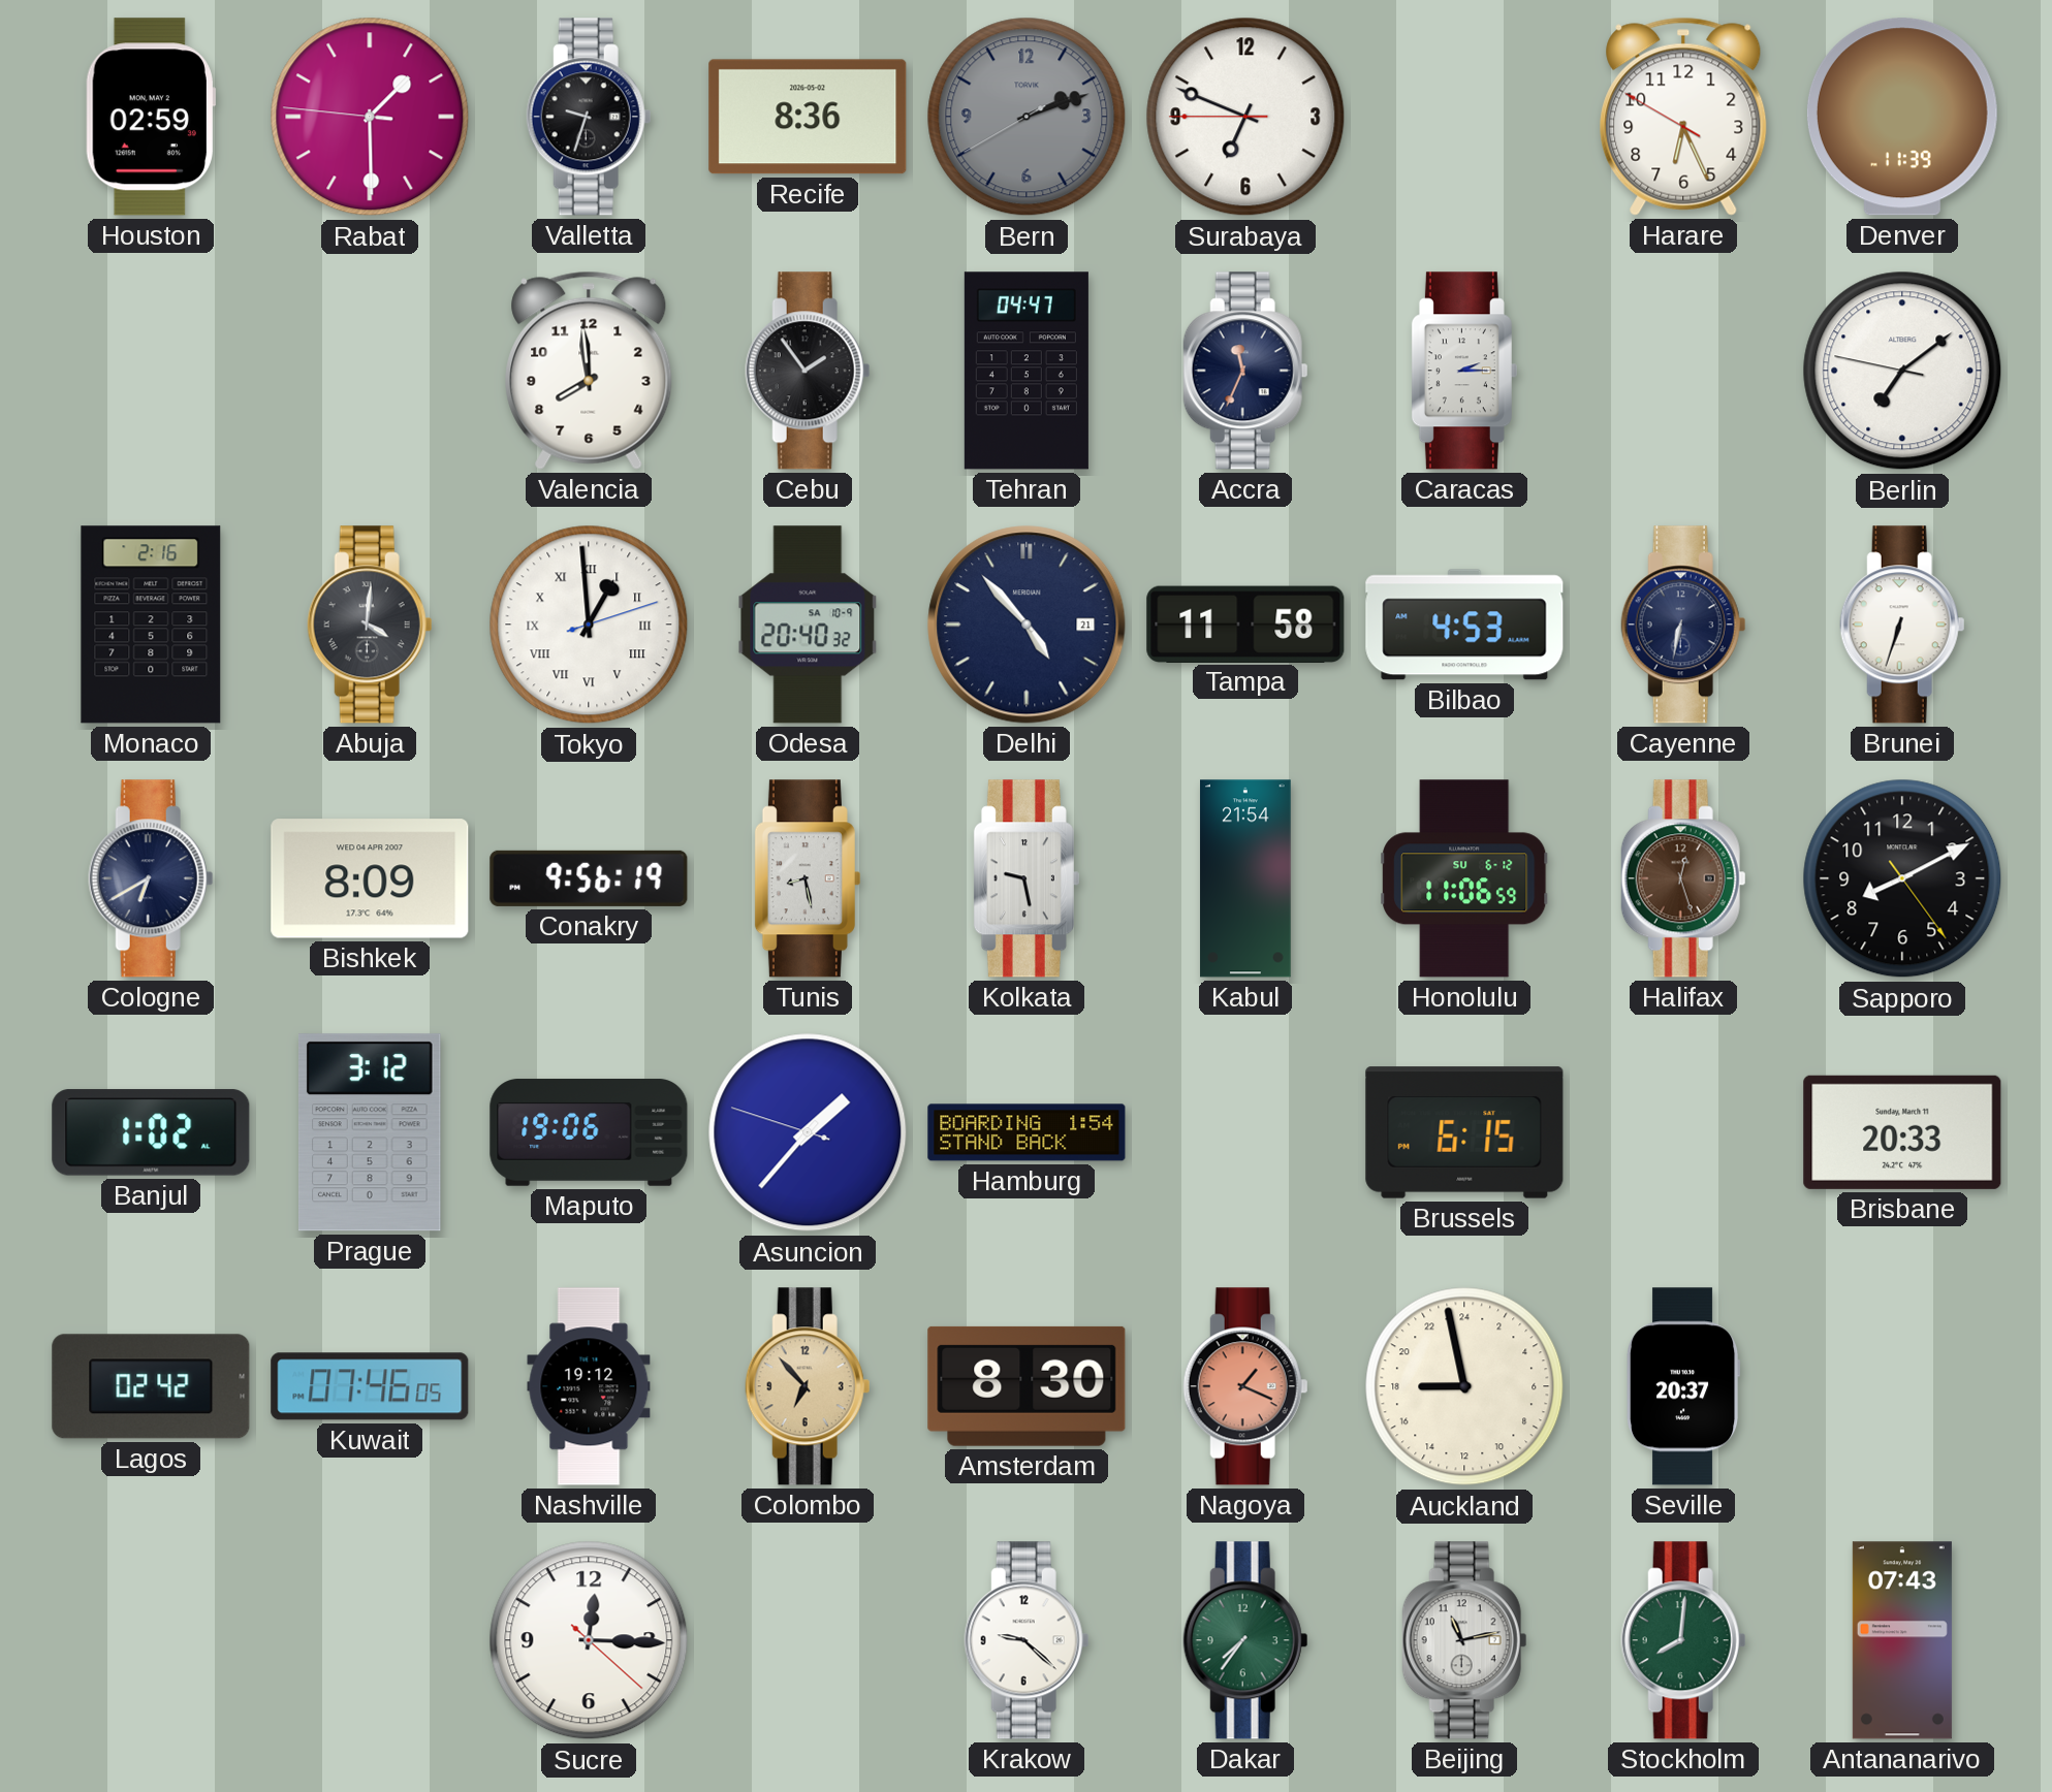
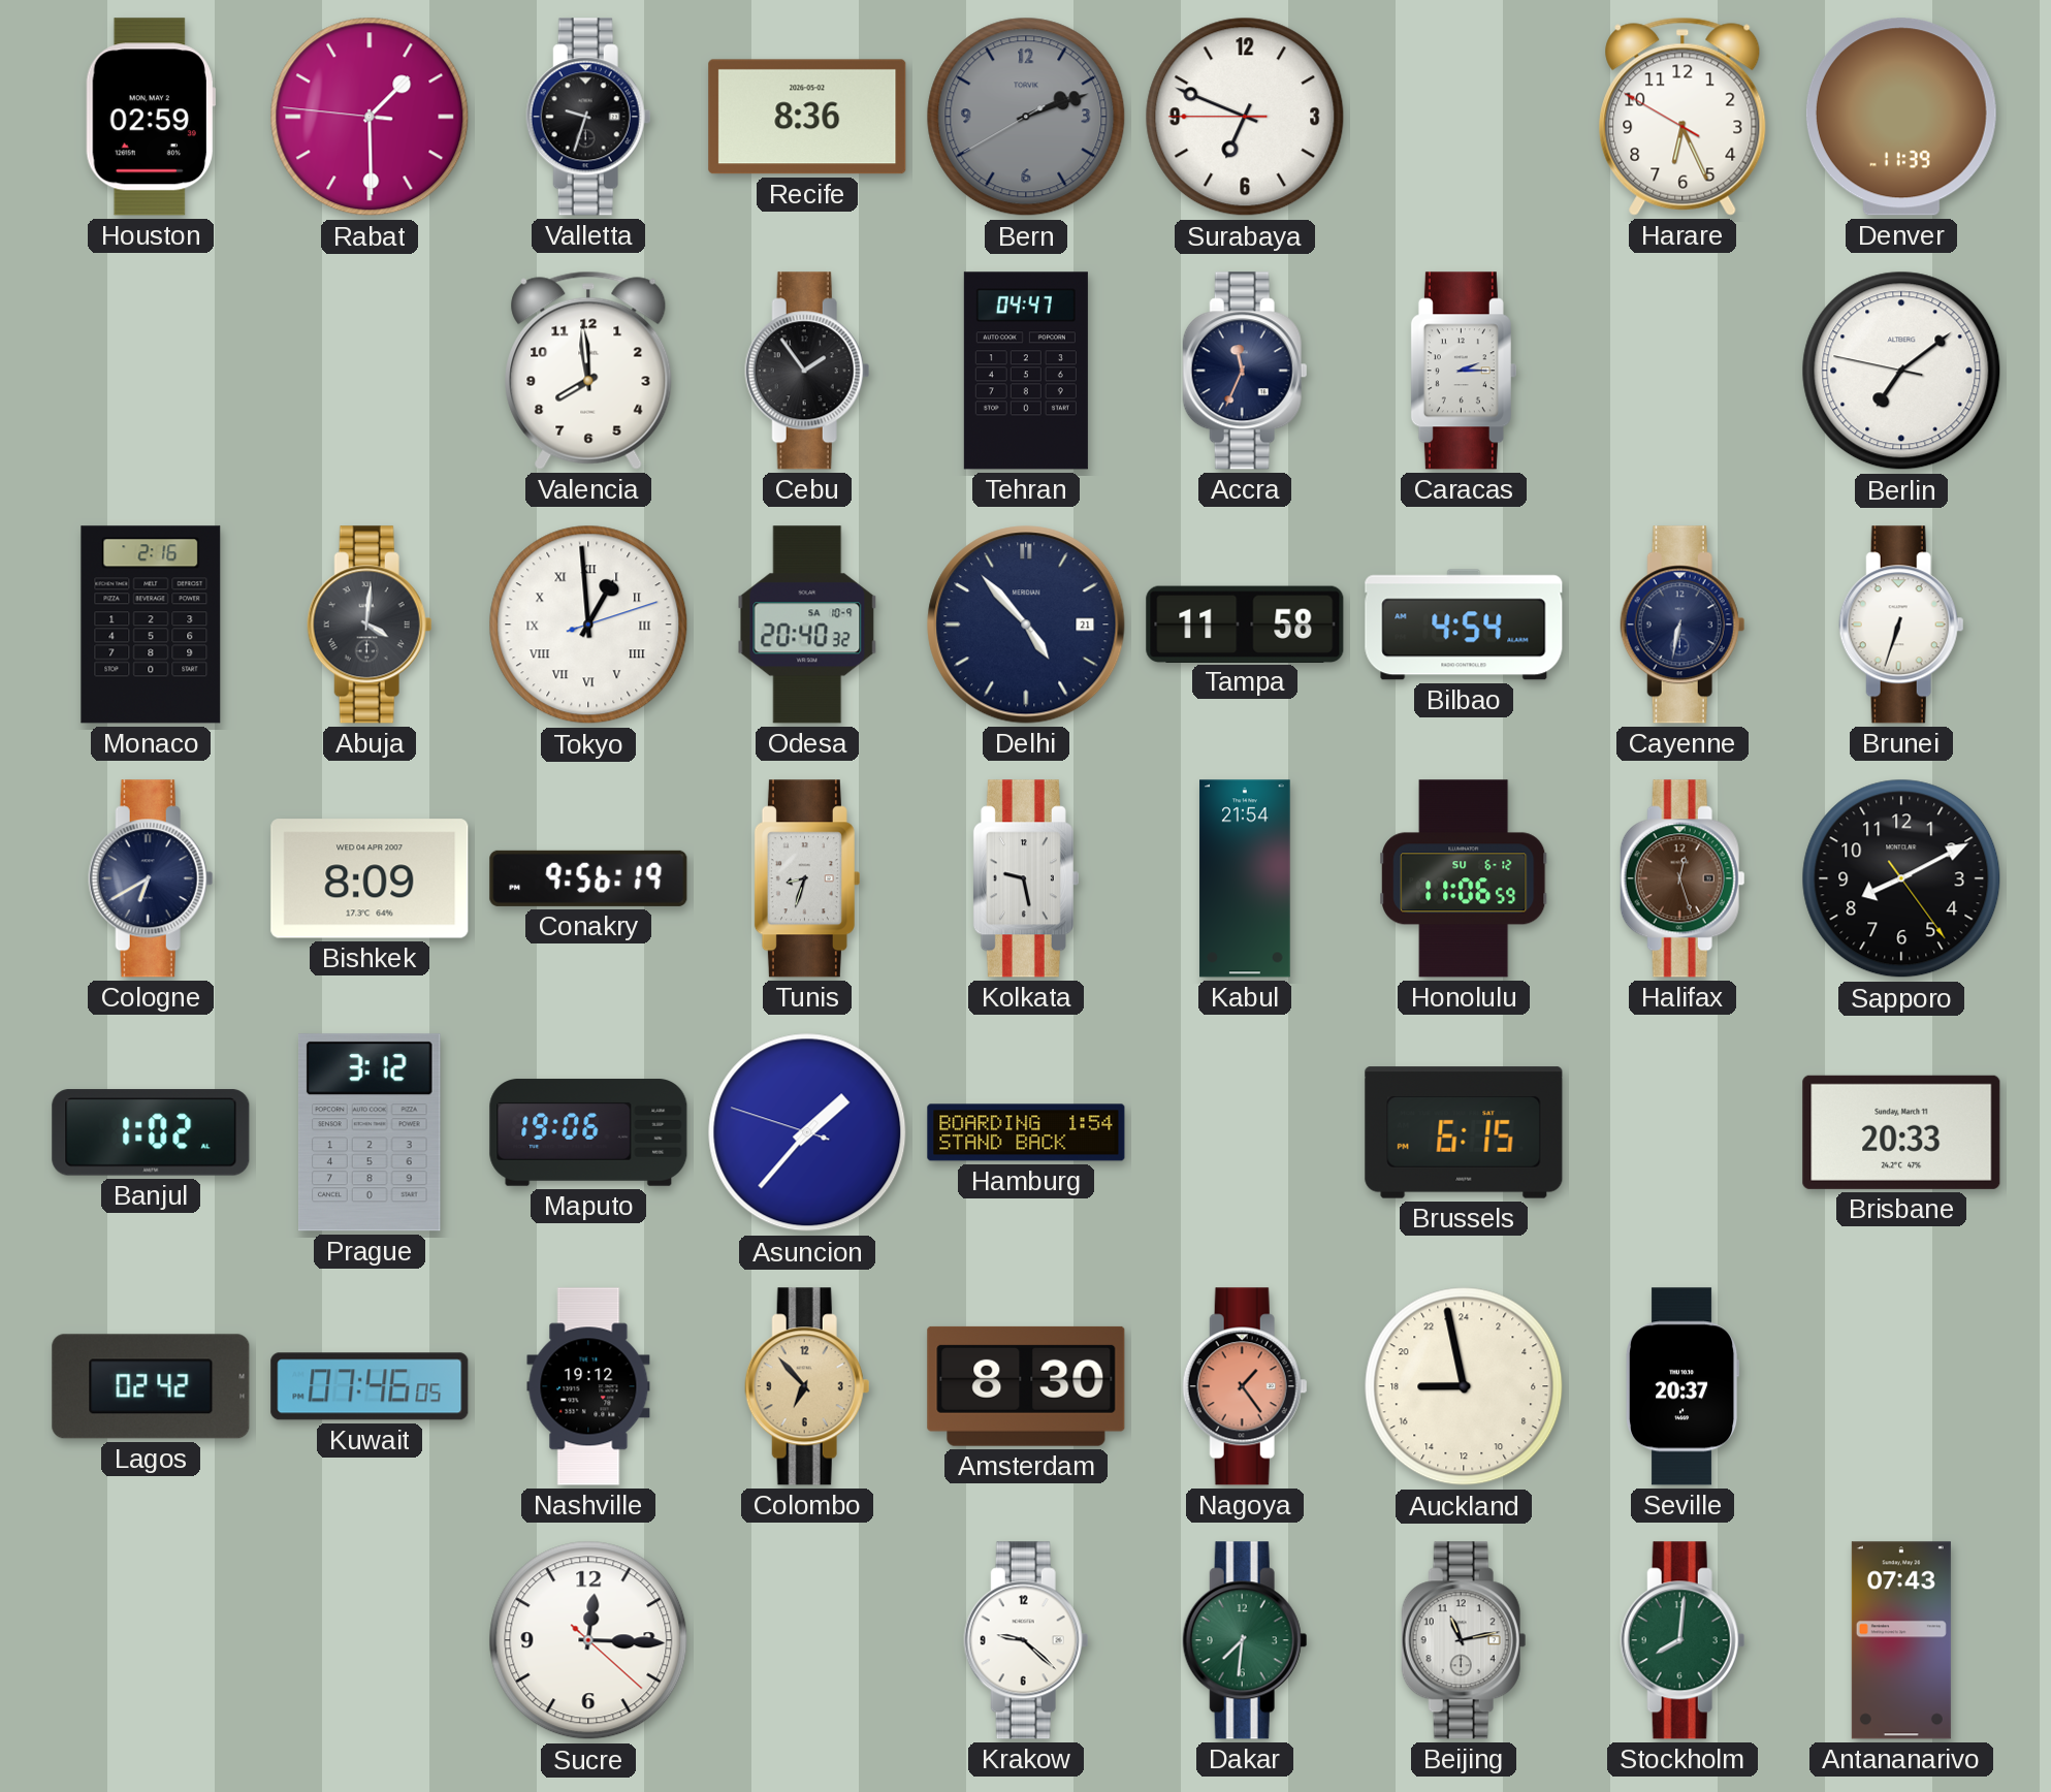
Bilbao: 4:53 -> 4:54
Tunis: 8:28 -> 8:33
Nagoya: 1:19 -> 1:24
Dakar: 7:36 -> 7:31
